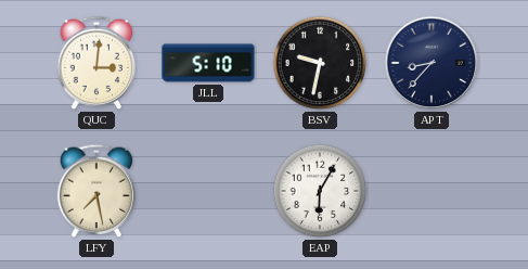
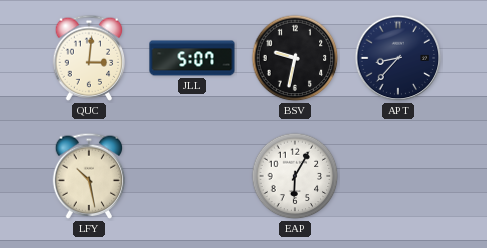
JLL: 5:10 -> 5:07
LFY: 7:28 -> 10:28
